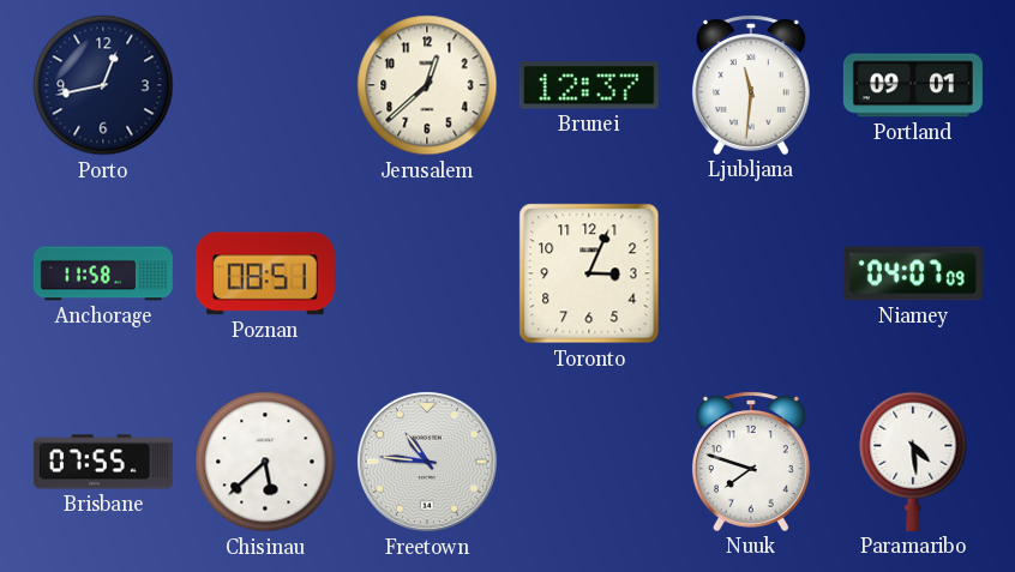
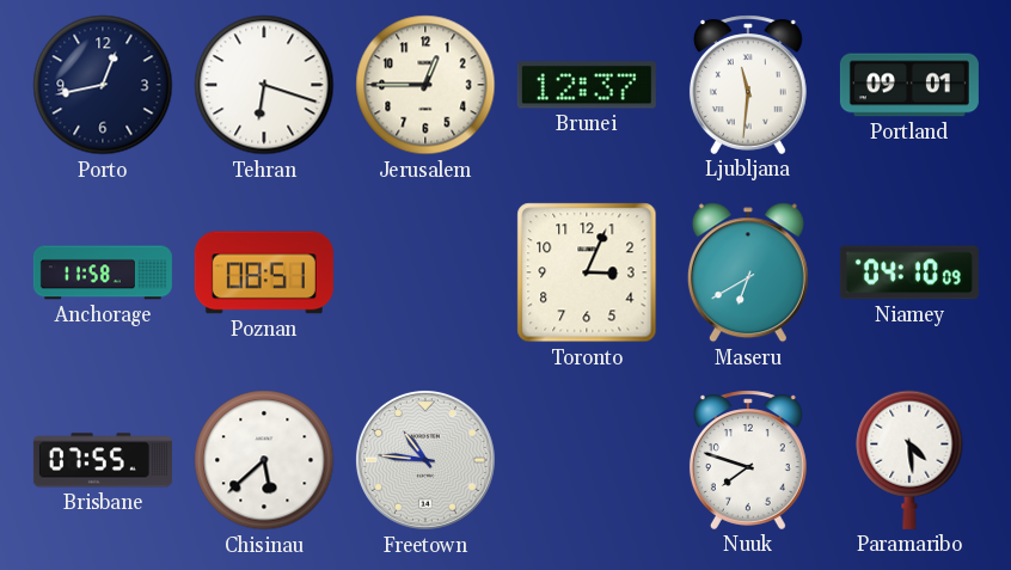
Tehran: none -> 6:18
Jerusalem: 12:38 -> 12:45
Maseru: none -> 6:40
Niamey: 04:07 -> 04:10
